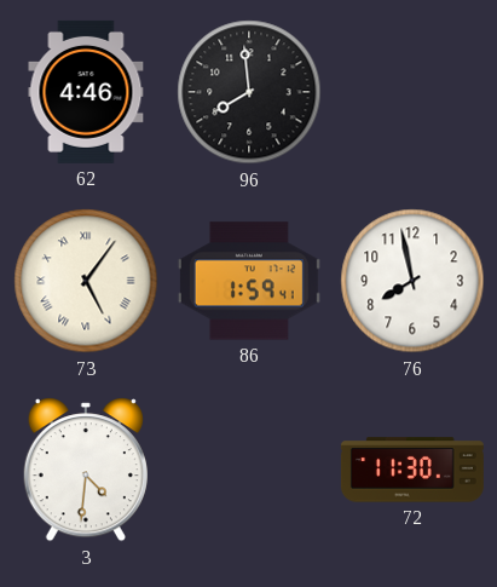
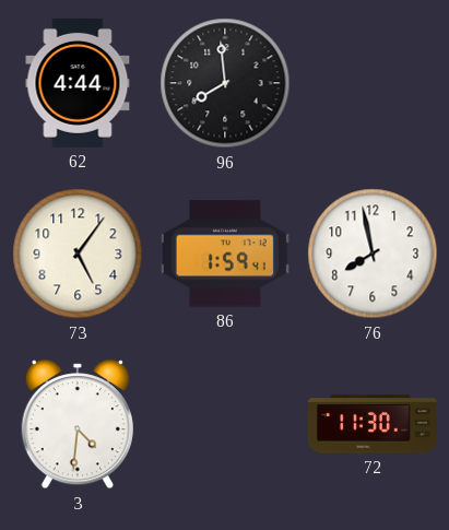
62: 4:46 -> 4:44
73 numerals: Roman -> Arabic
